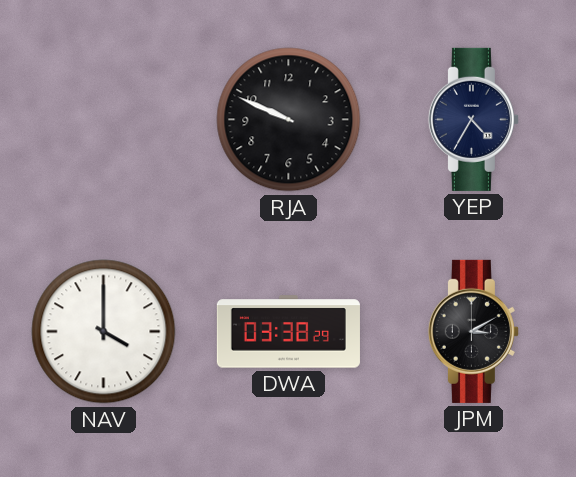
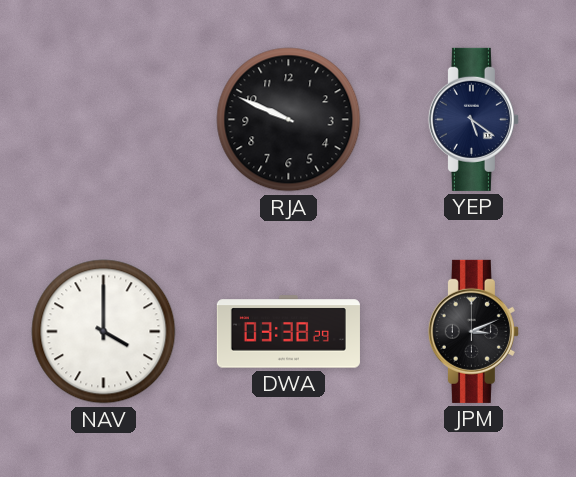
YEP: 4:35 -> 5:21
JPM: 3:10 -> 3:11
